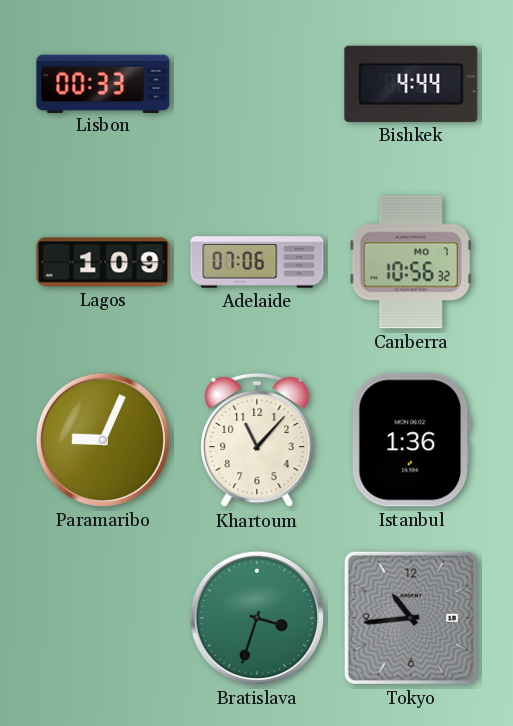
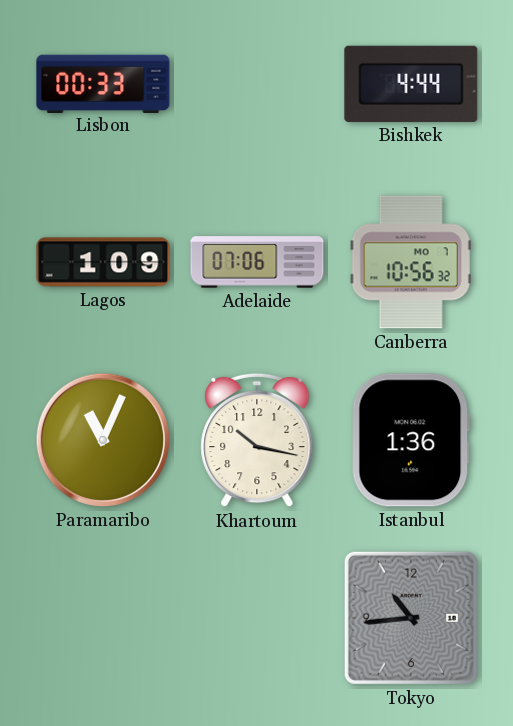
Paramaribo: 9:04 -> 11:04
Khartoum: 11:07 -> 10:17
Bratislava: 3:33 -> none
